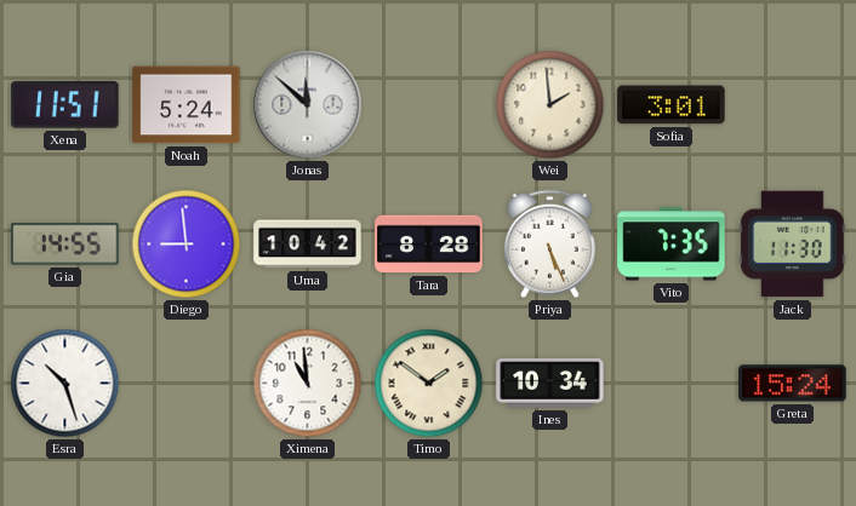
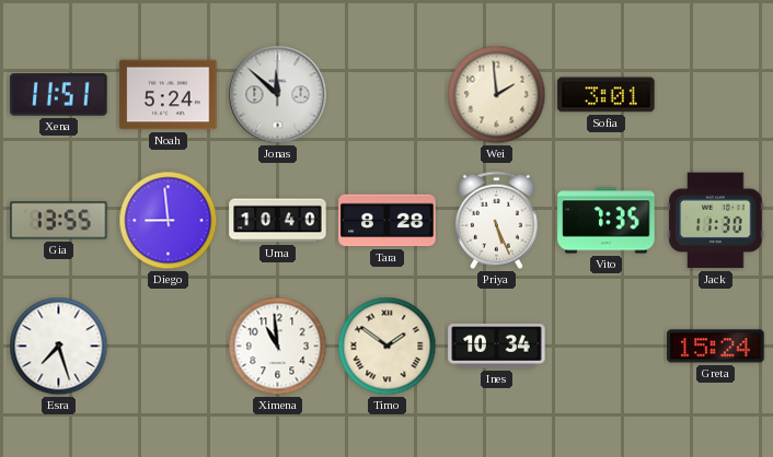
Gia: 14:55 -> 13:55
Uma: 10:42 -> 10:40
Esra: 10:27 -> 7:27
